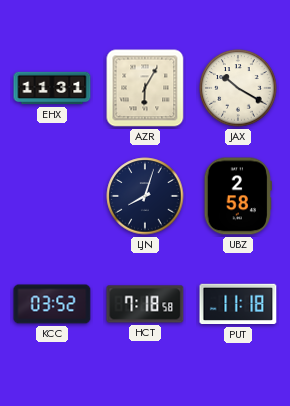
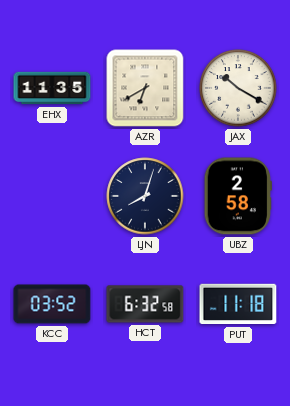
EHX: 11:31 -> 11:35
AZR: 6:05 -> 6:40
HCT: 7:18 -> 6:32
